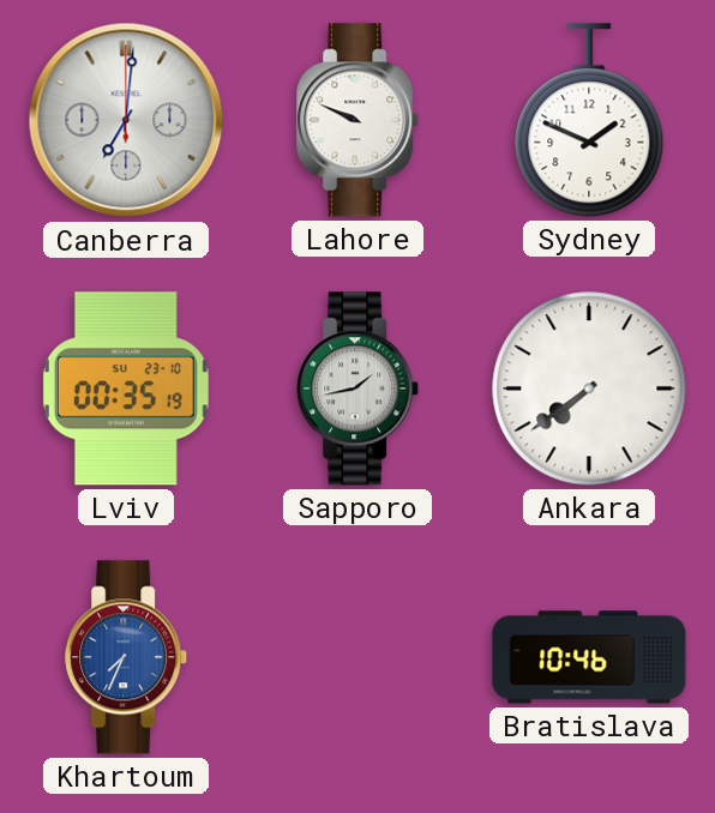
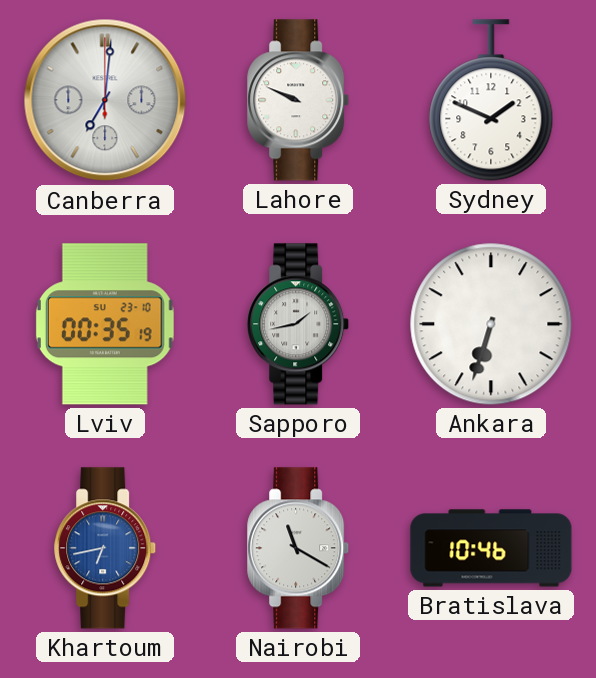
Ankara: 7:39 -> 6:33
Khartoum: 7:34 -> 6:43
Nairobi: none -> 11:20
